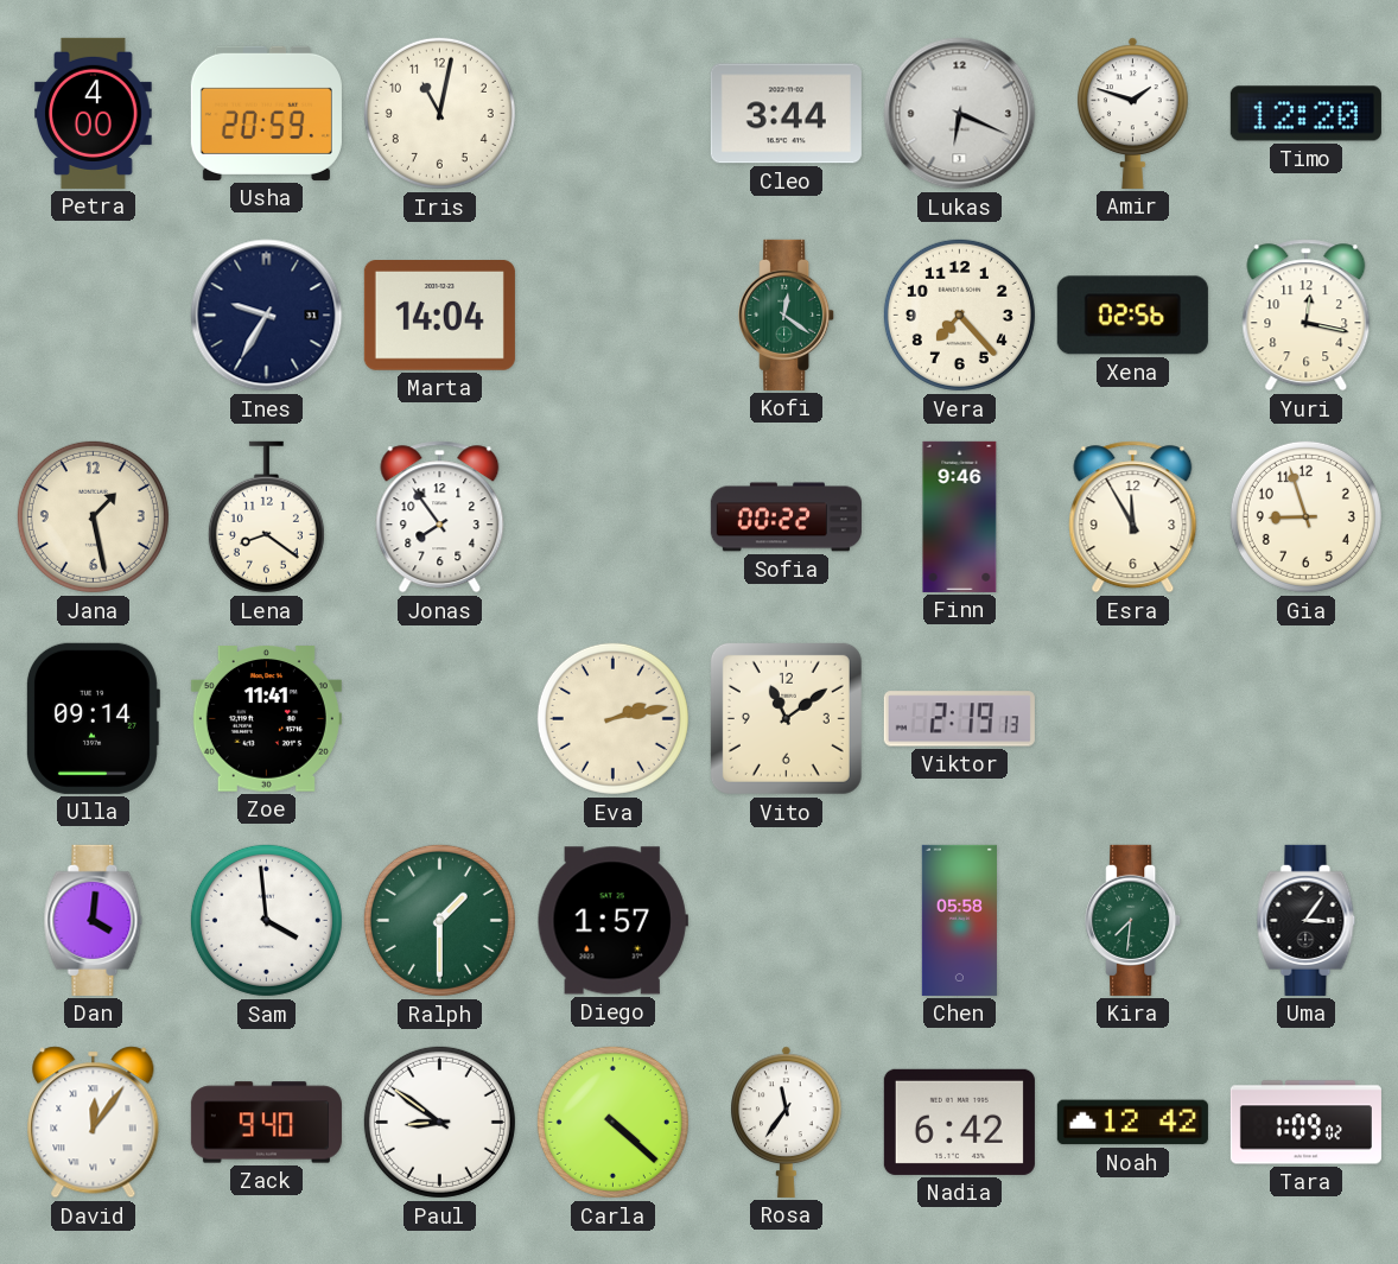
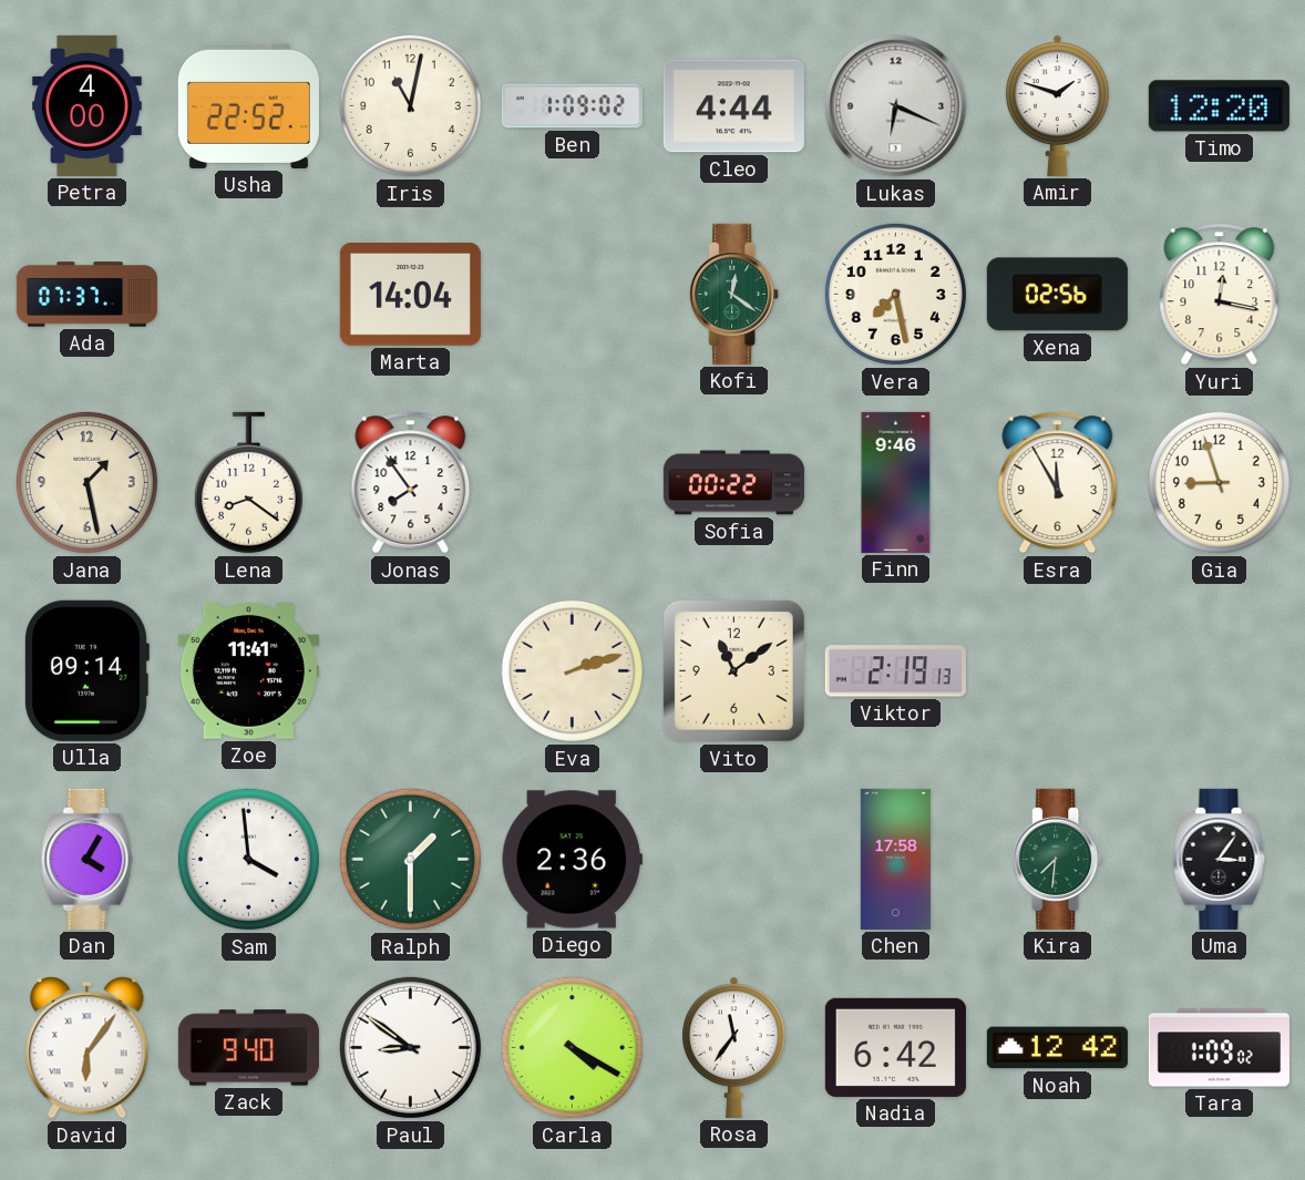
Usha: 20:59 -> 22:52
Ben: none -> 1:09
Cleo: 3:44 -> 4:44
Ada: none -> 07:37
Ines: 9:35 -> none
Vera: 7:23 -> 7:28
Eva: 2:13 -> 2:12
Dan: 4:01 -> 4:05
Diego: 1:57 -> 2:36
Chen: 05:58 -> 17:58
David: 12:06 -> 6:06
Carla: 4:22 -> 4:20
